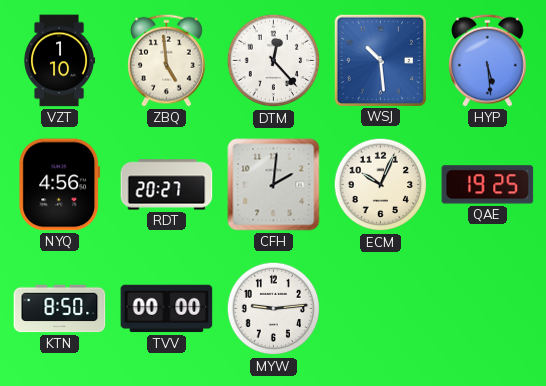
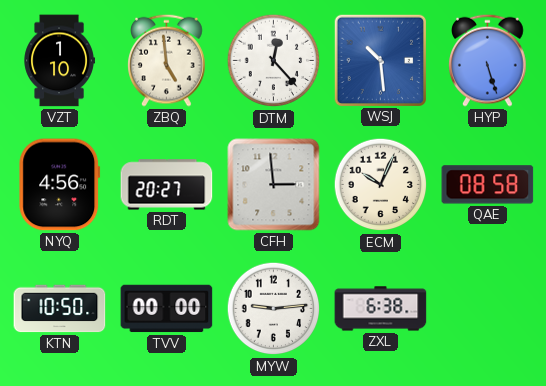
HYP: 5:29 -> 5:27
CFH: 2:01 -> 2:59
QAE: 19:25 -> 08:58
KTN: 8:50 -> 10:50
ZXL: none -> 6:38
